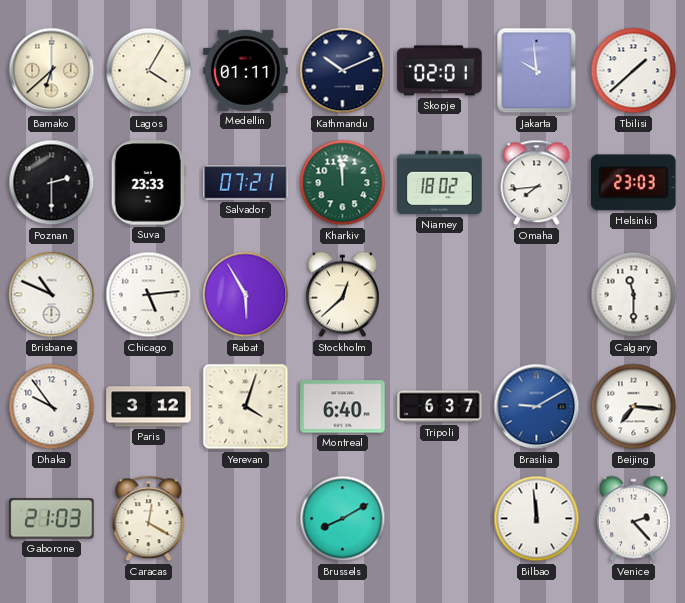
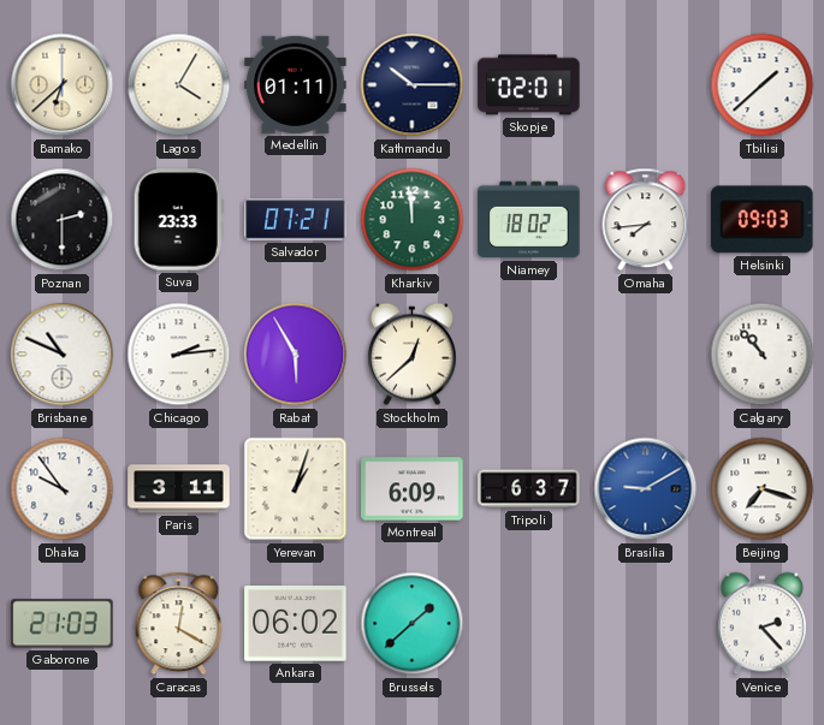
Kathmandu: 10:11 -> 10:15
Jakarta: 9:59 -> none
Helsinki: 23:03 -> 09:03
Chicago: 5:14 -> 2:14
Calgary: 11:30 -> 10:53
Paris: 3:12 -> 3:11
Yerevan: 4:03 -> 1:03
Montreal: 6:40 -> 6:09
Beijing: 7:16 -> 7:18
Ankara: none -> 06:02
Brussels: 8:10 -> 1:38
Bilbao: 11:59 -> none
